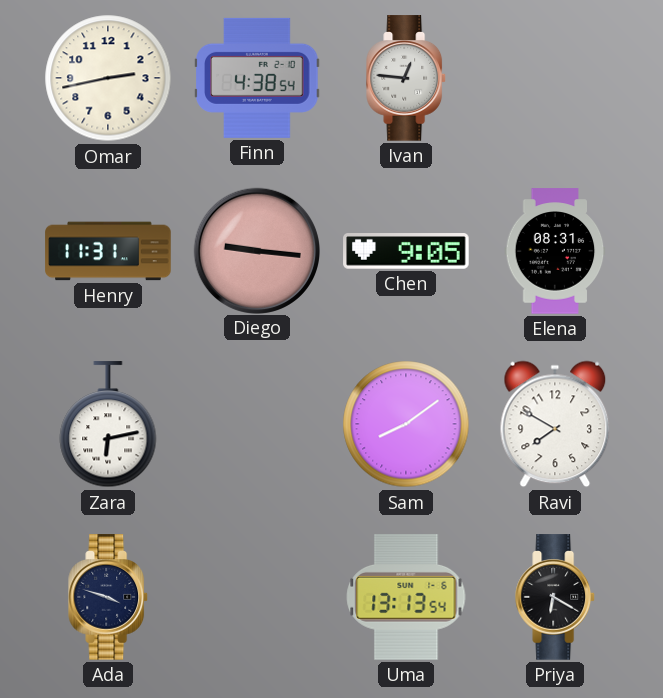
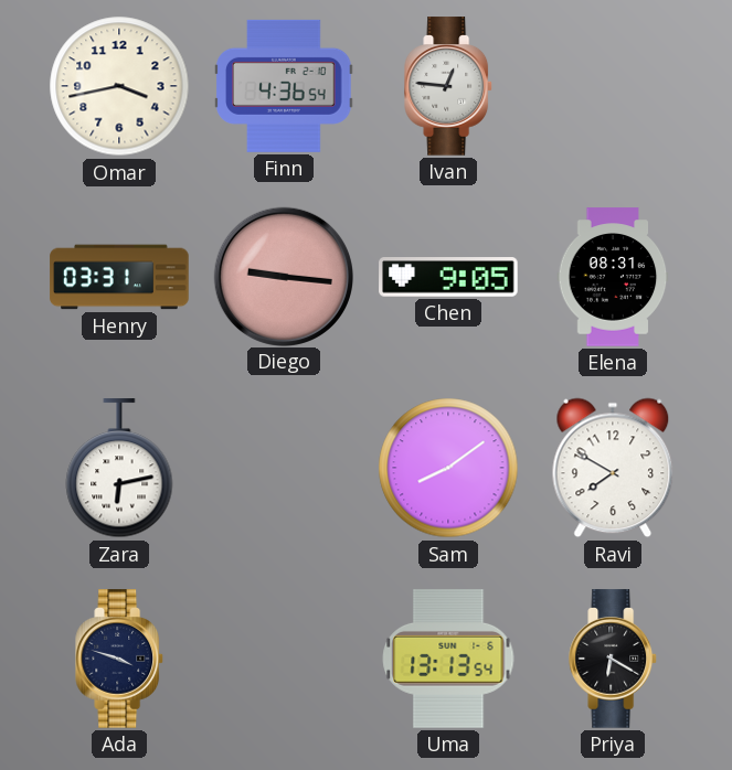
Omar: 2:43 -> 3:43
Finn: 4:38 -> 4:36
Henry: 11:31 -> 03:31
